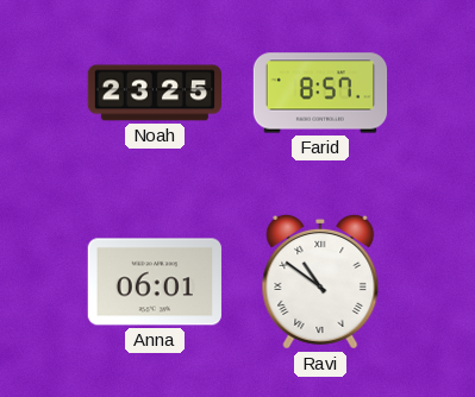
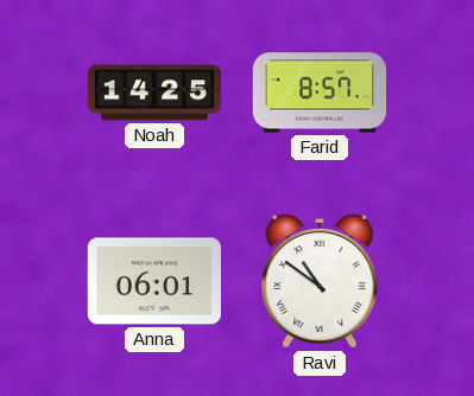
Noah: 23:25 -> 14:25
